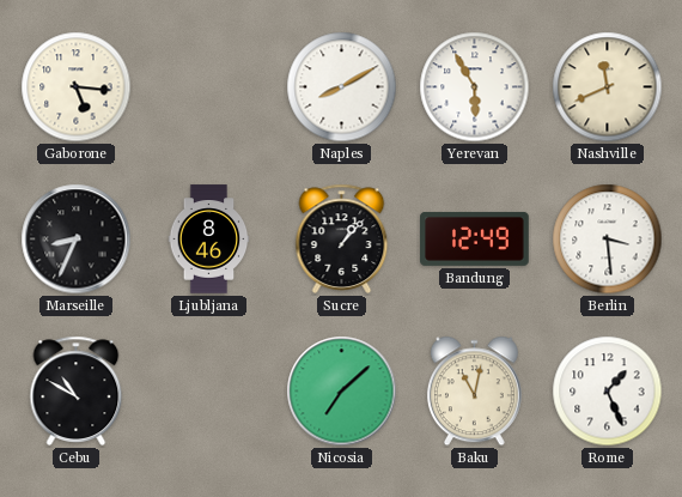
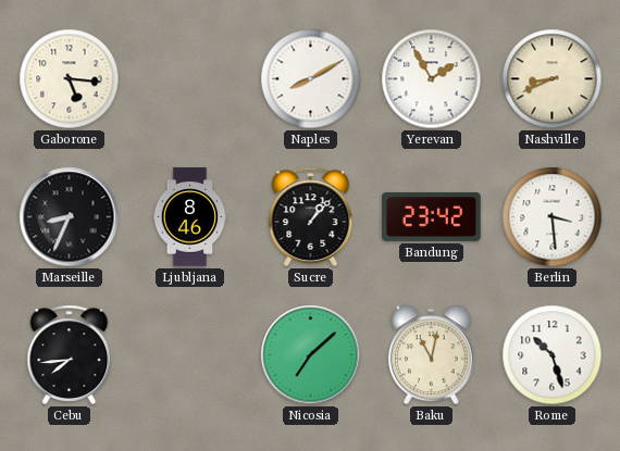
Yerevan: 5:55 -> 1:55
Nashville: 11:41 -> 8:41
Bandung: 12:49 -> 23:42
Cebu: 10:50 -> 7:44
Rome: 1:26 -> 10:27
